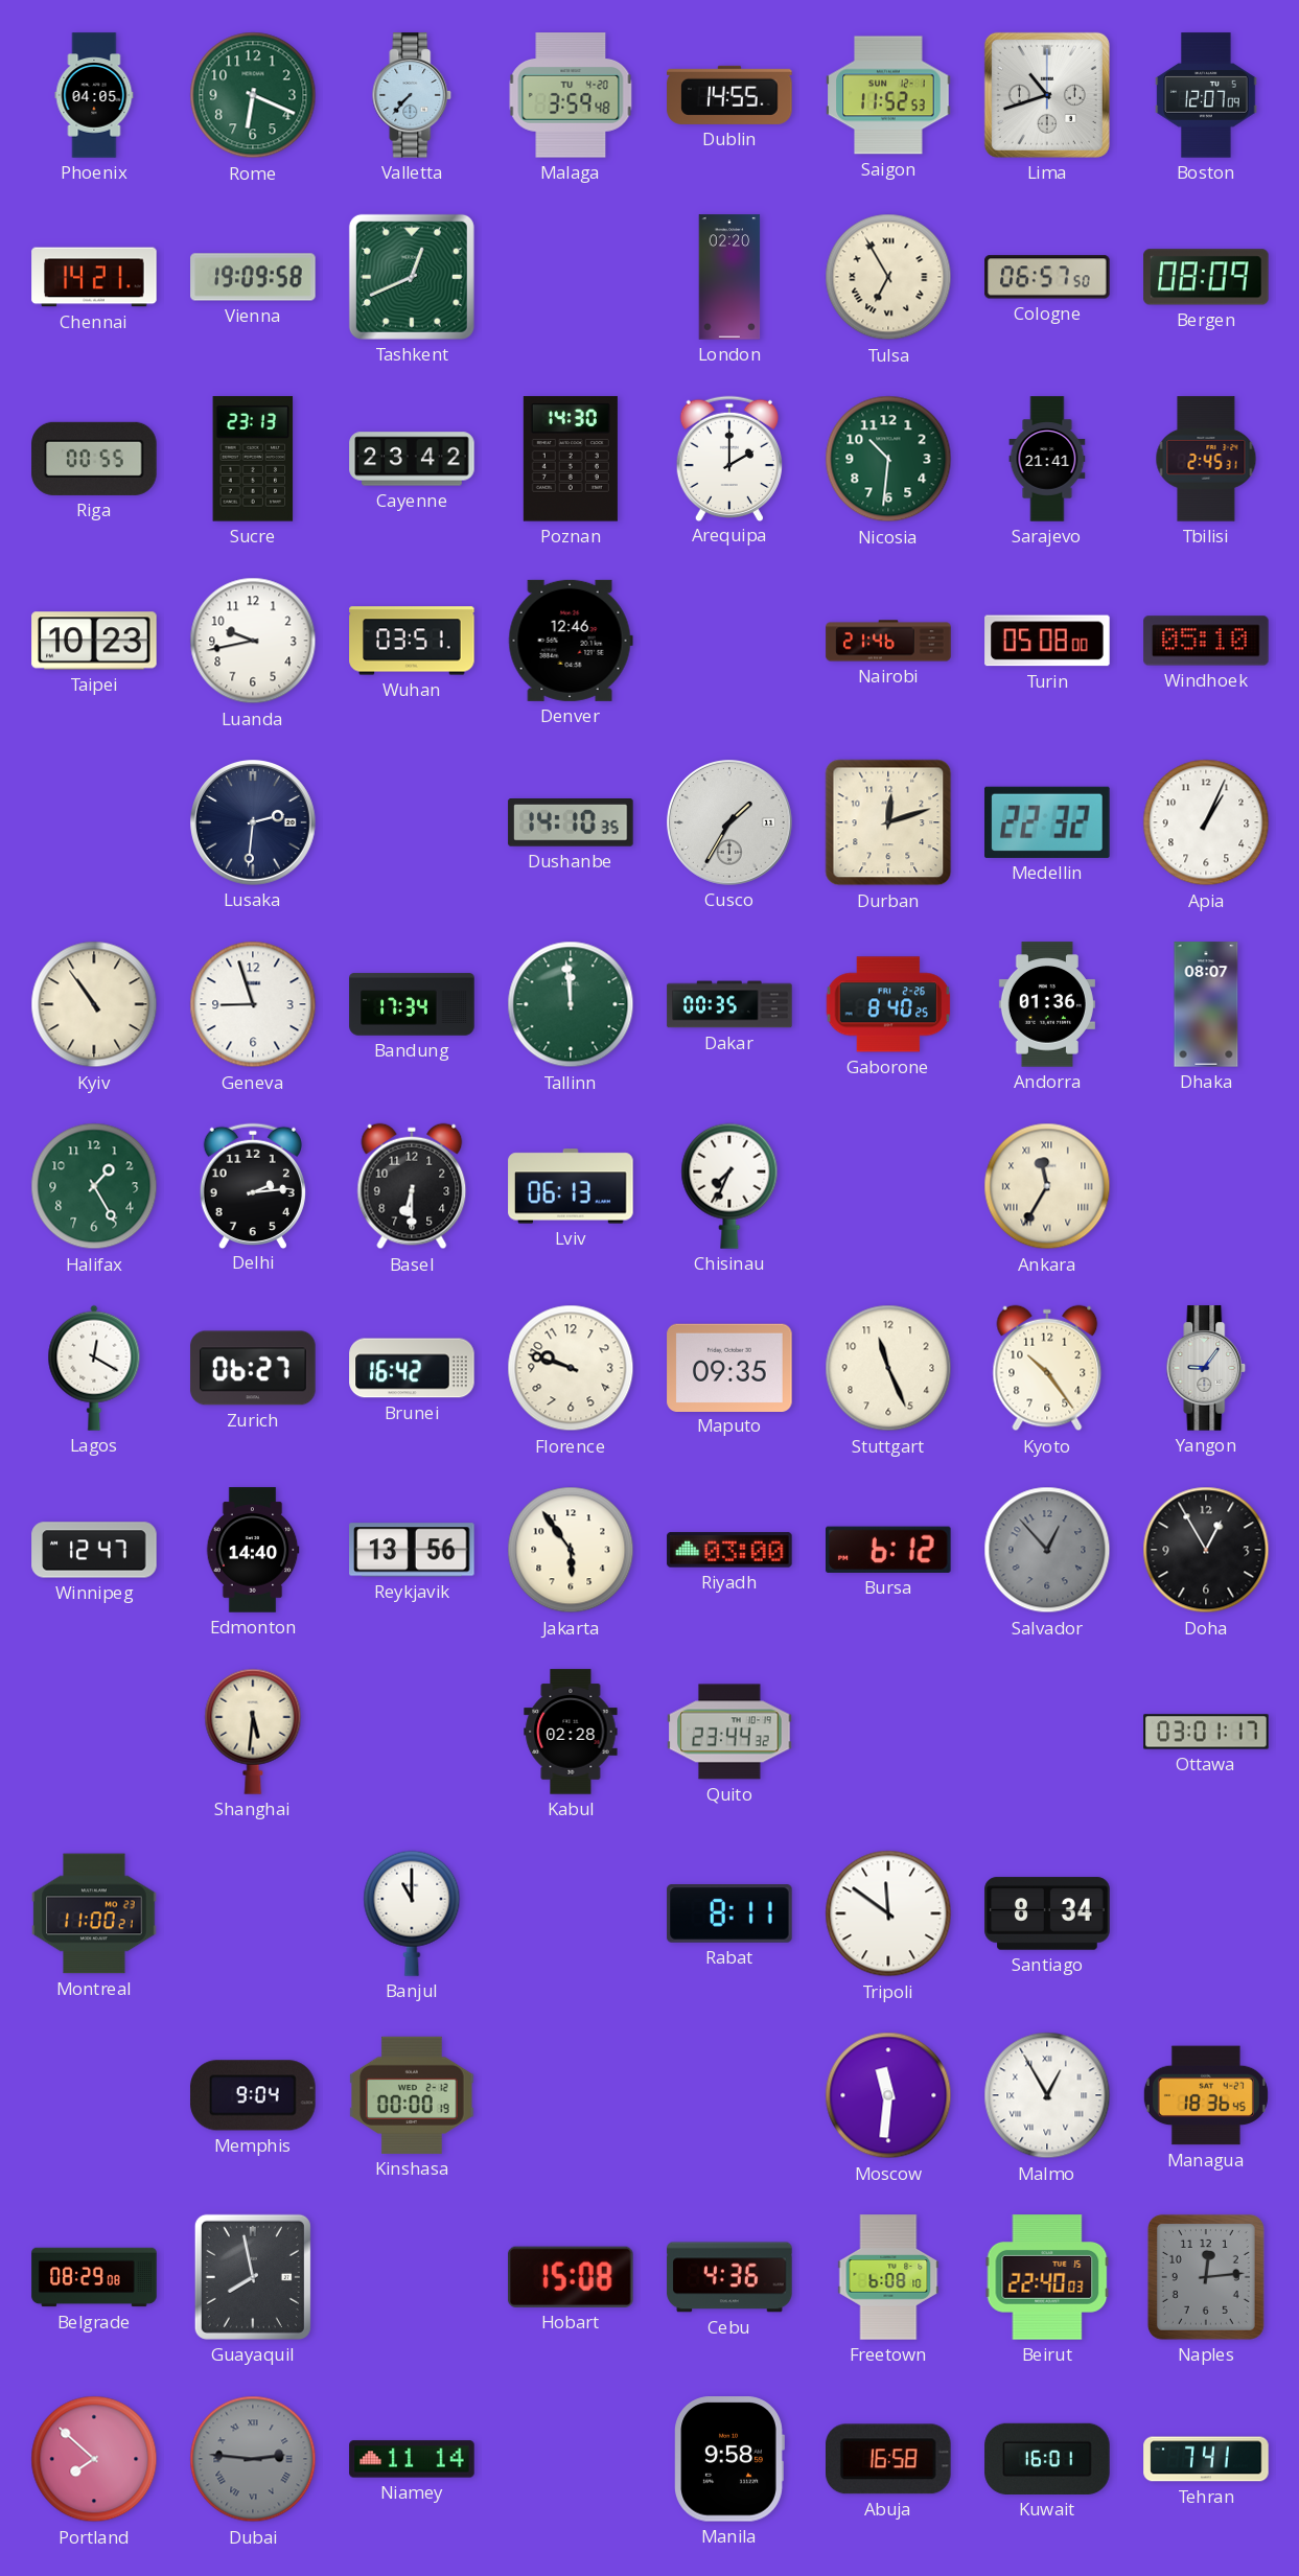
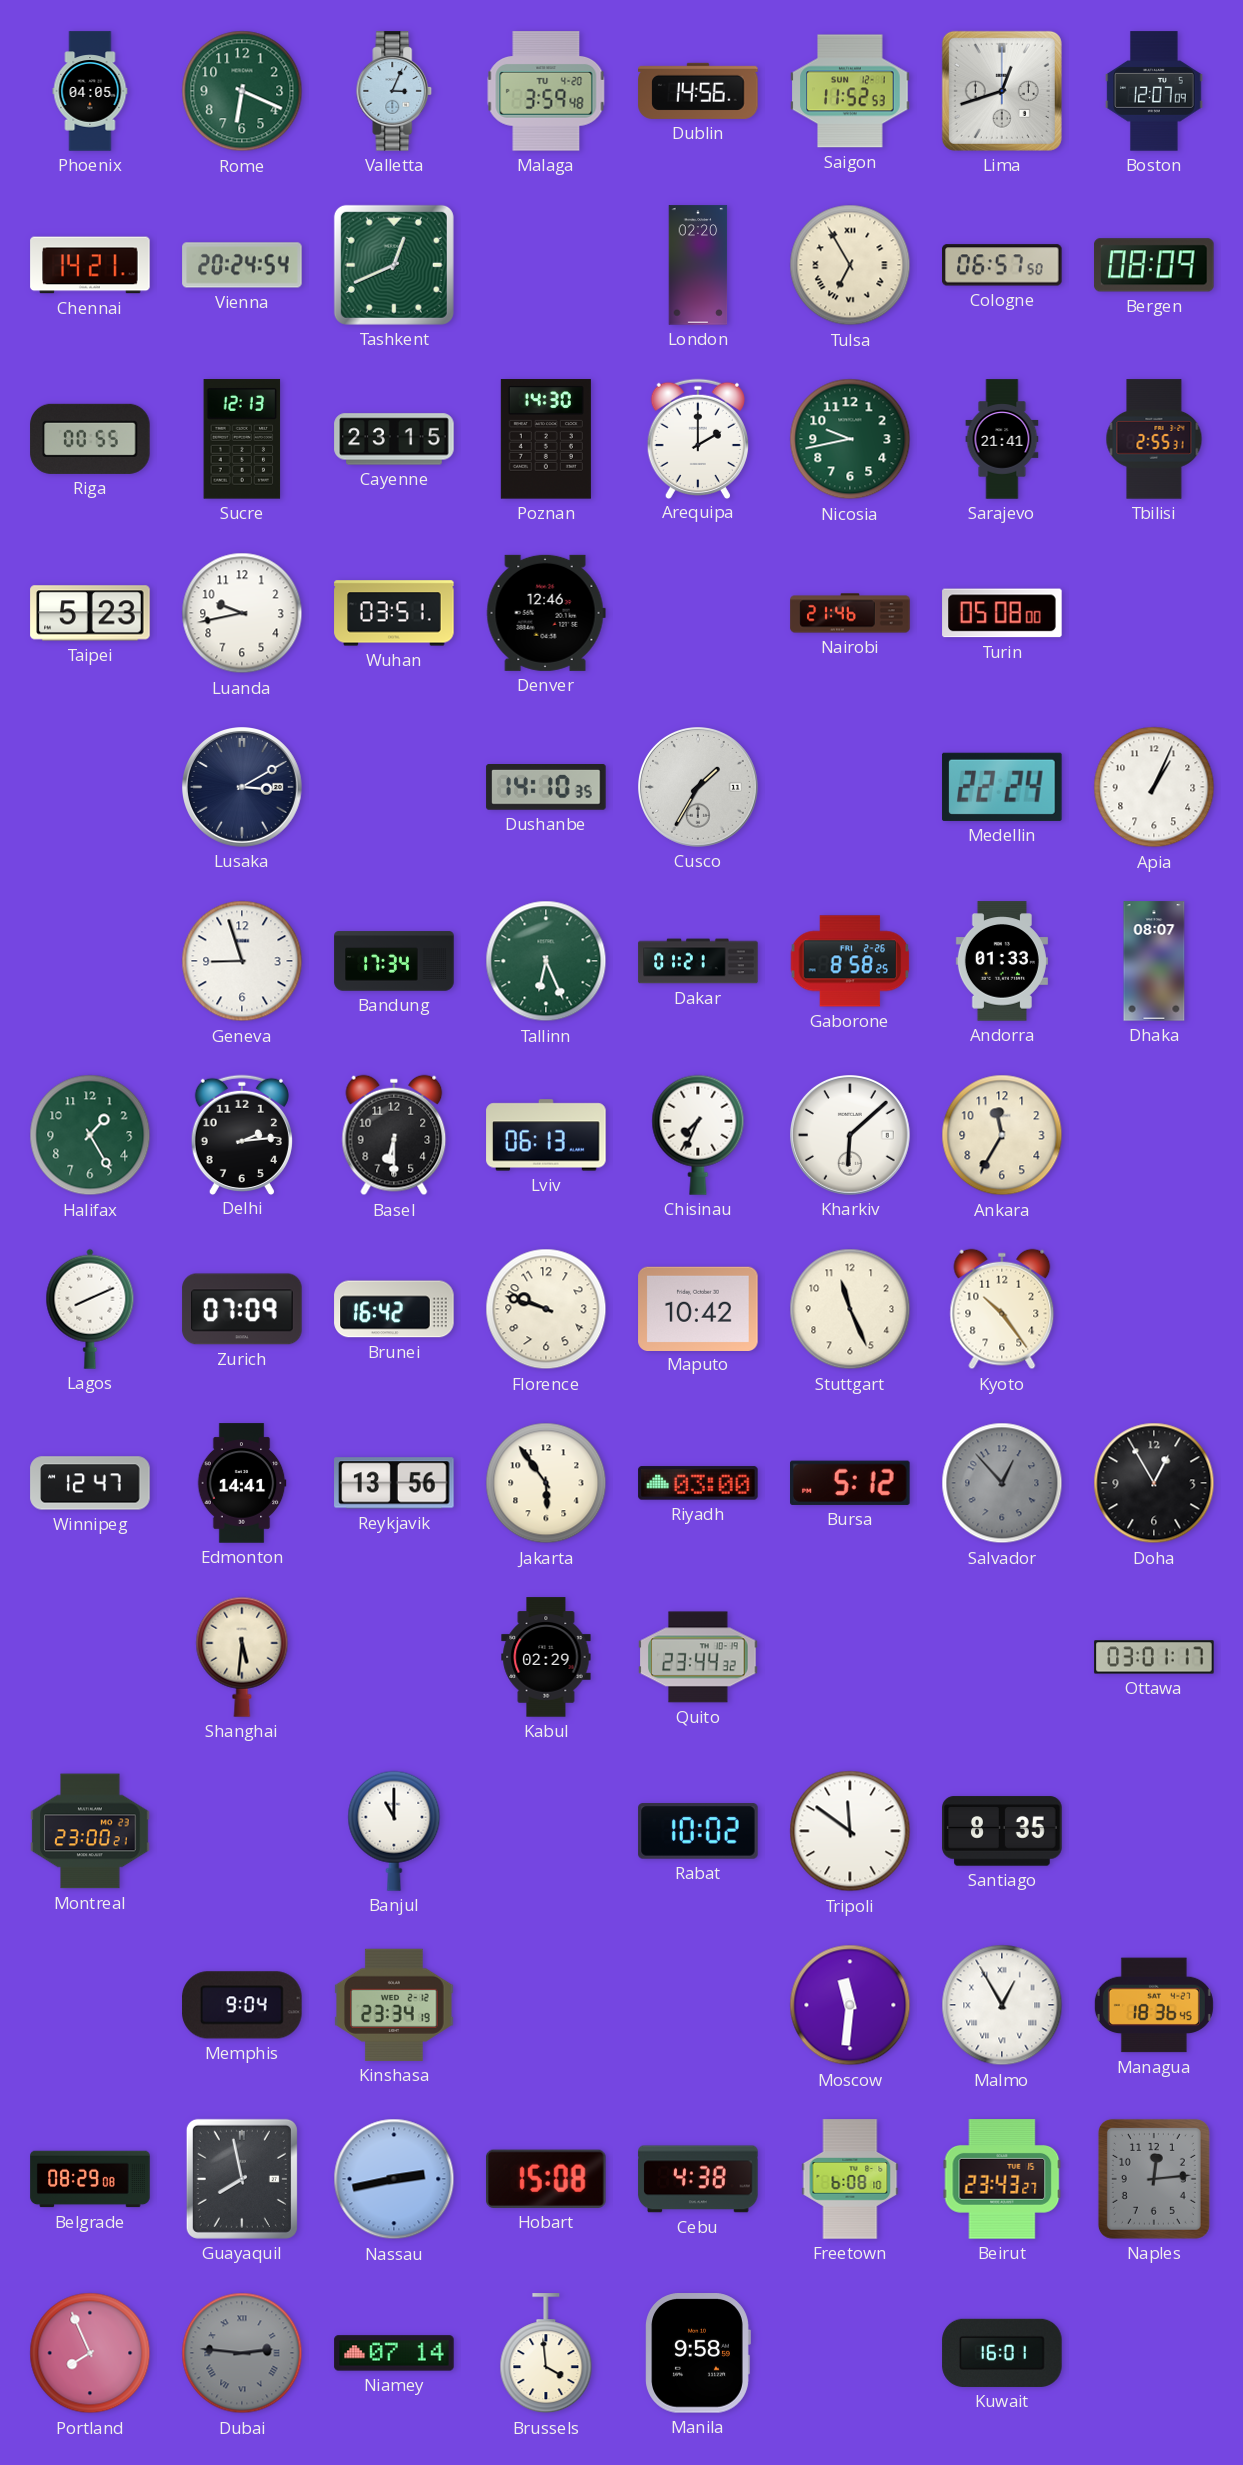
Valletta: 7:37 -> 3:04
Dublin: 14:55 -> 14:56
Lima: 10:42 -> 12:42
Vienna: 19:09 -> 20:24
Sucre: 23:13 -> 12:13
Cayenne: 23:42 -> 23:15
Nicosia: 10:31 -> 9:43
Tbilisi: 2:45 -> 2:55
Taipei: 10:23 -> 5:23
Windhoek: 05:10 -> none
Lusaka: 2:31 -> 3:10
Durban: 12:12 -> none
Medellin: 22:32 -> 22:24
Kyiv: 10:54 -> none
Tallinn: 11:59 -> 6:26
Dakar: 00:35 -> 01:21
Gaborone: 8:40 -> 8:58
Andorra: 01:36 -> 01:33
Kharkiv: none -> 6:08
Ankara numerals: Roman -> Arabic
Lagos: 12:20 -> 8:11
Zurich: 06:27 -> 07:09
Maputo: 09:35 -> 10:42
Yangon: 9:06 -> none
Edmonton: 14:40 -> 14:41
Bursa: 6:12 -> 5:12
Kabul: 02:28 -> 02:29
Montreal: 11:00 -> 23:00
Rabat: 8:11 -> 10:02
Santiago: 8:34 -> 8:35
Kinshasa: 00:00 -> 23:34
Nassau: none -> 2:43
Cebu: 4:36 -> 4:38
Beirut: 22:40 -> 23:43
Portland: 7:52 -> 7:56
Niamey: 11:14 -> 07:14
Brussels: none -> 3:59
Abuja: 16:58 -> none
Tehran: 7:41 -> none
